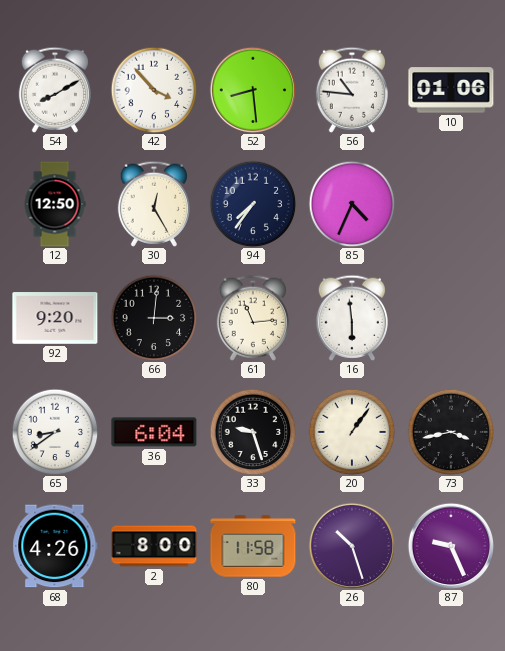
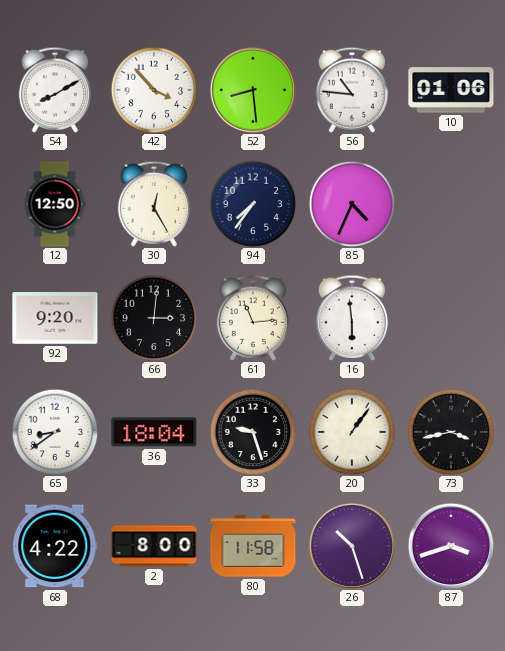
36: 6:04 -> 18:04
68: 4:26 -> 4:22
87: 9:26 -> 3:42
